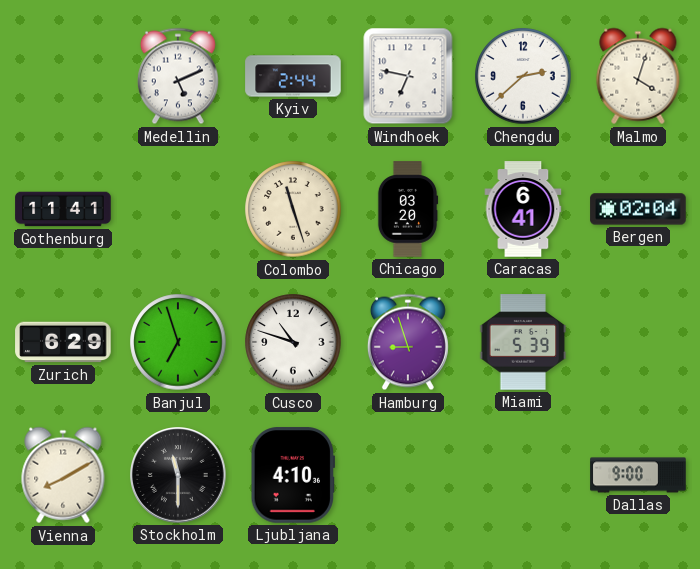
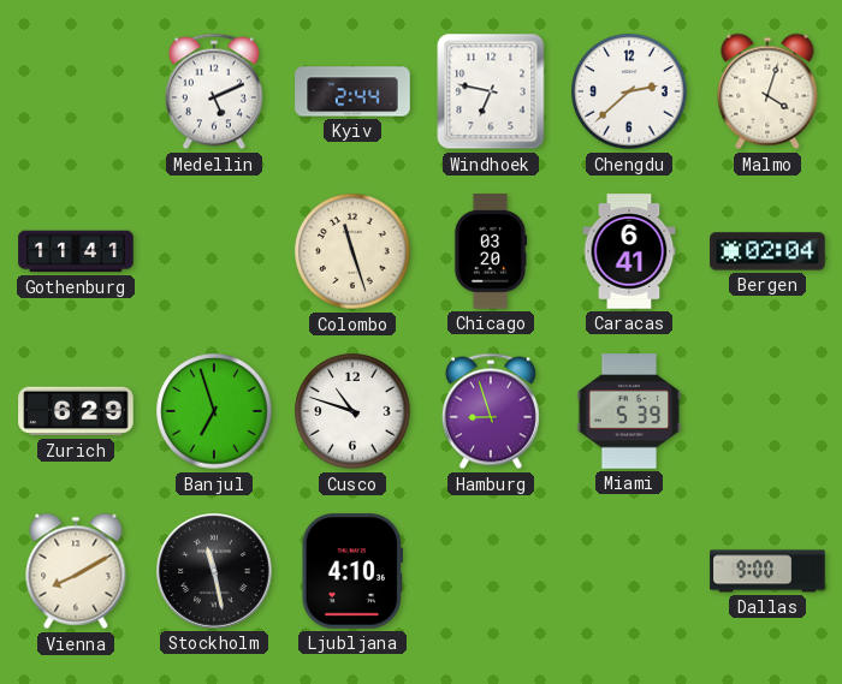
Stockholm: 11:30 -> 11:28
